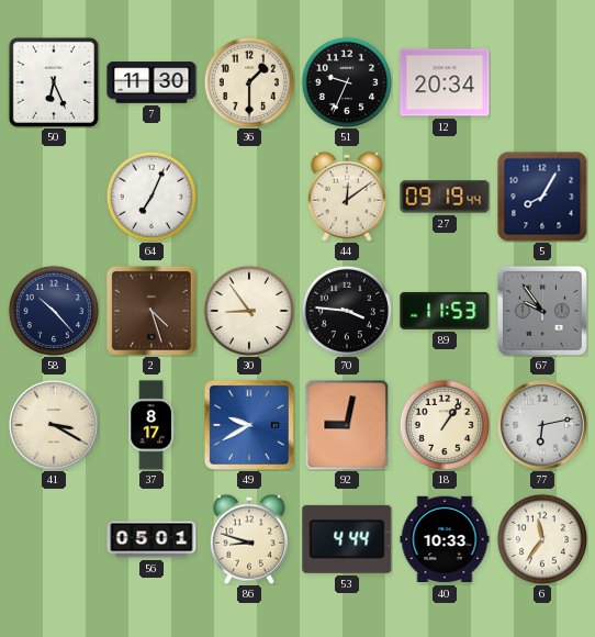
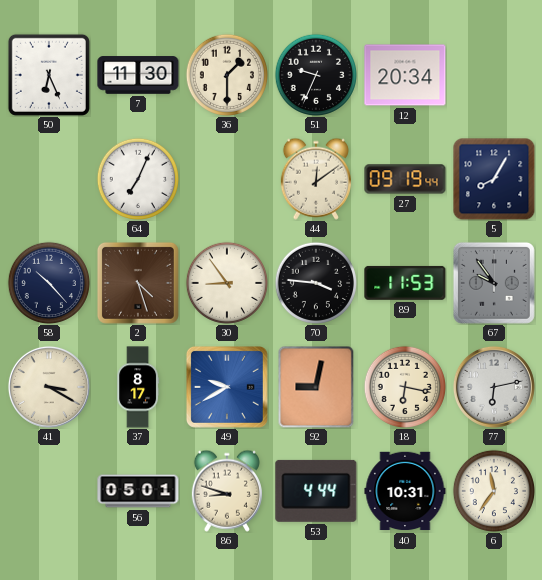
18: 1:06 -> 6:17
40: 10:33 -> 10:31
